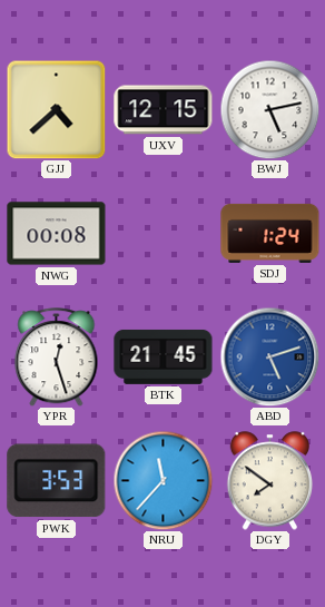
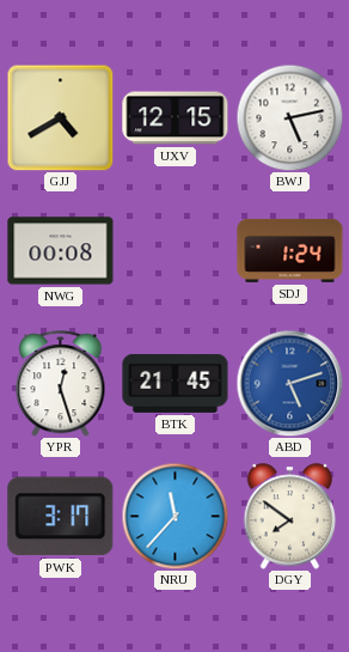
GJJ: 4:38 -> 4:40
PWK: 3:53 -> 3:17
